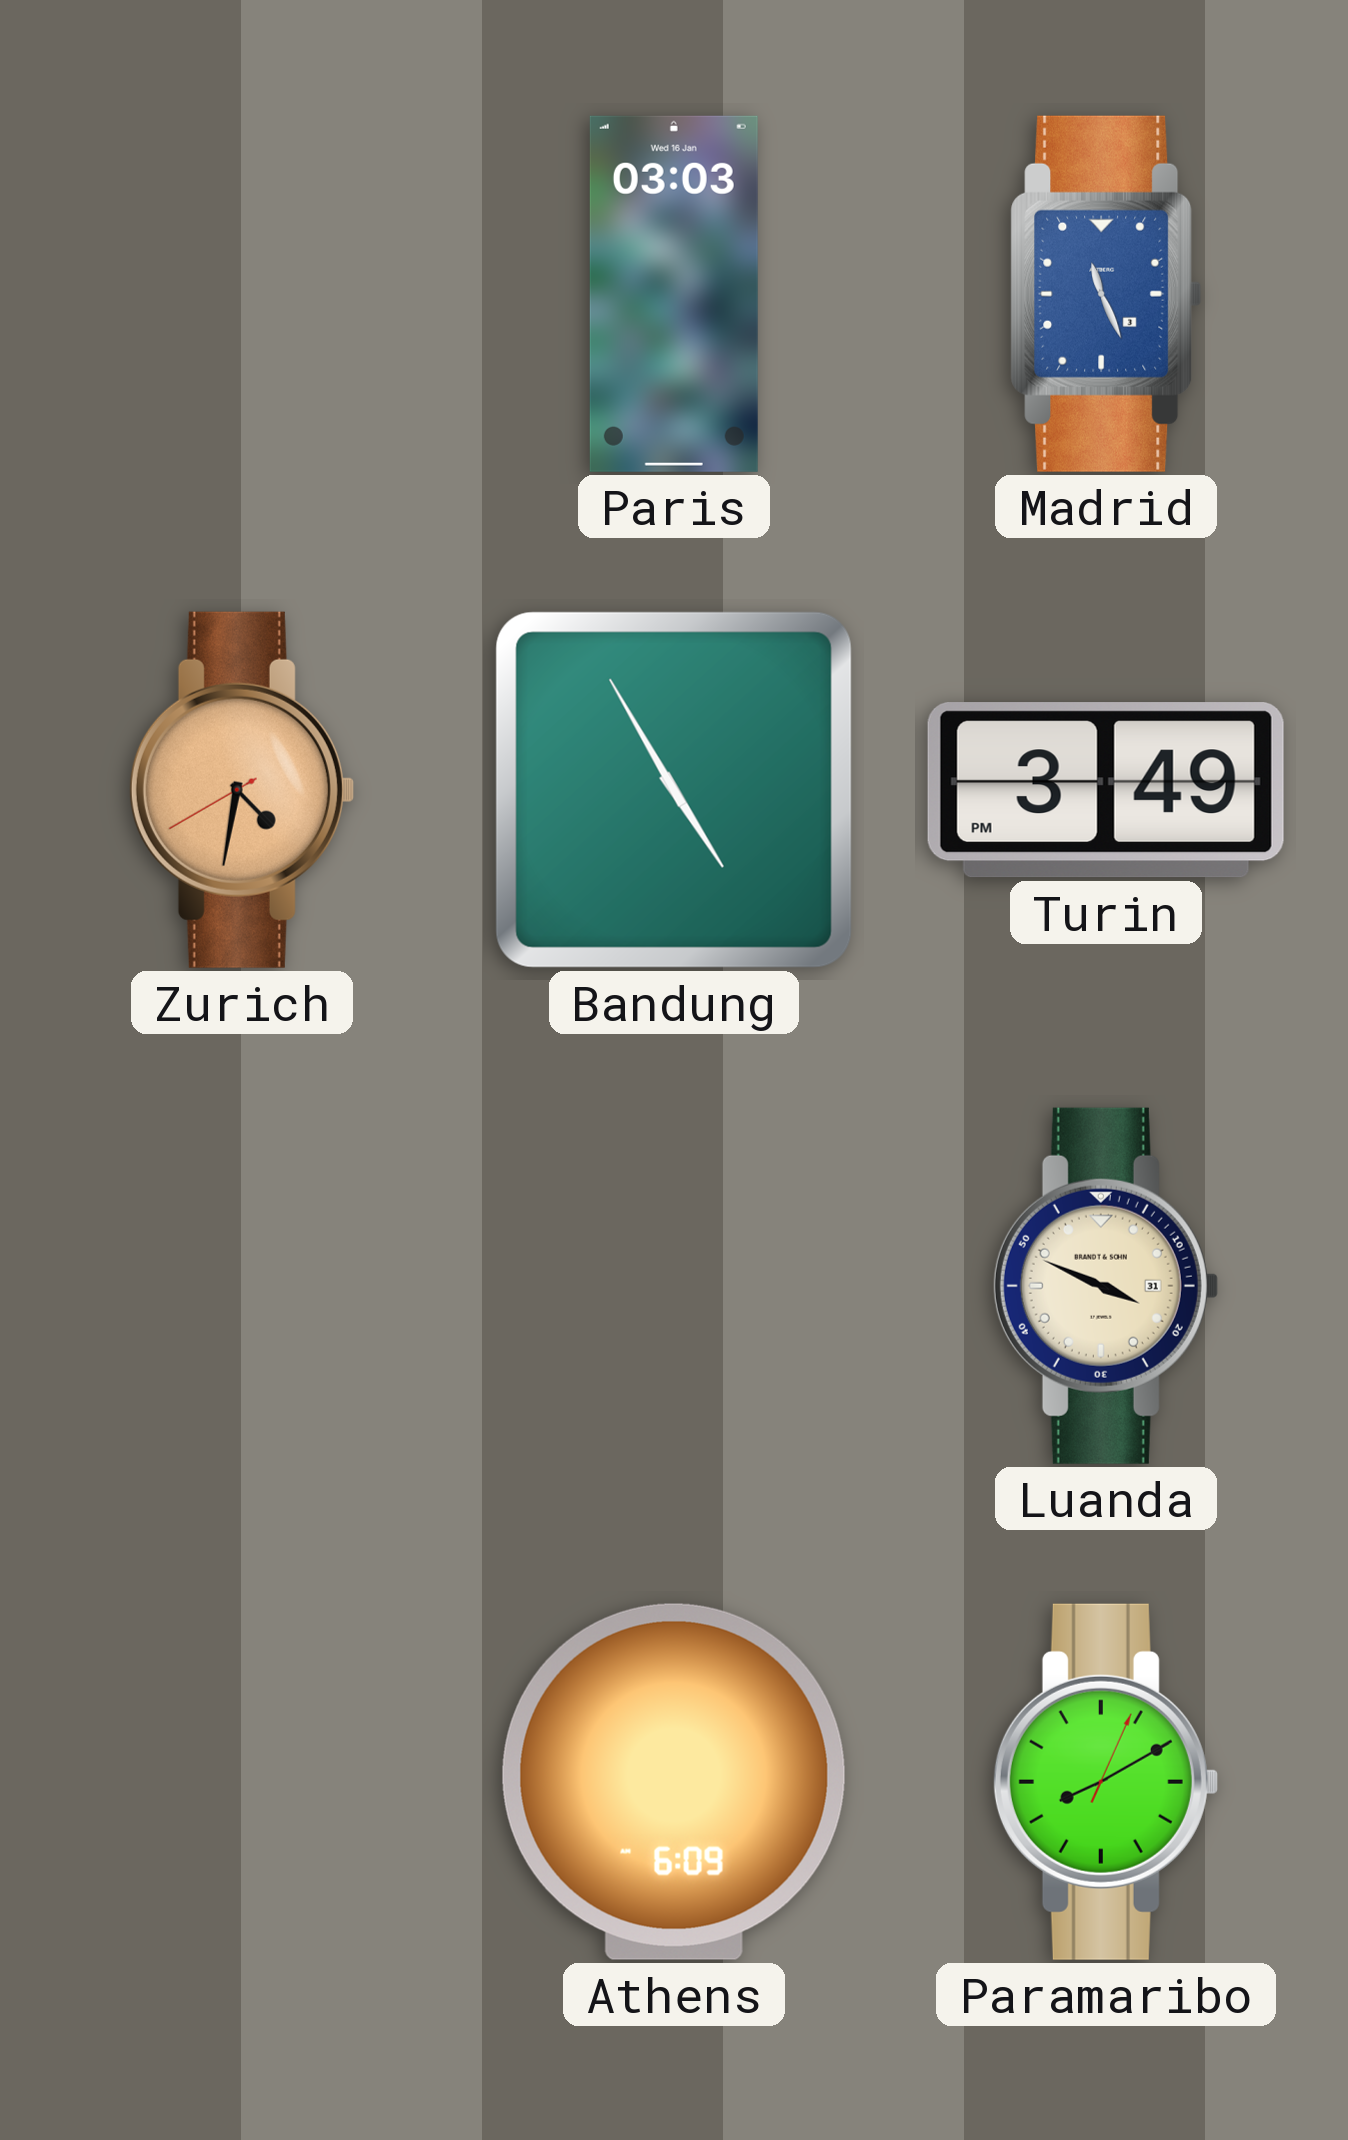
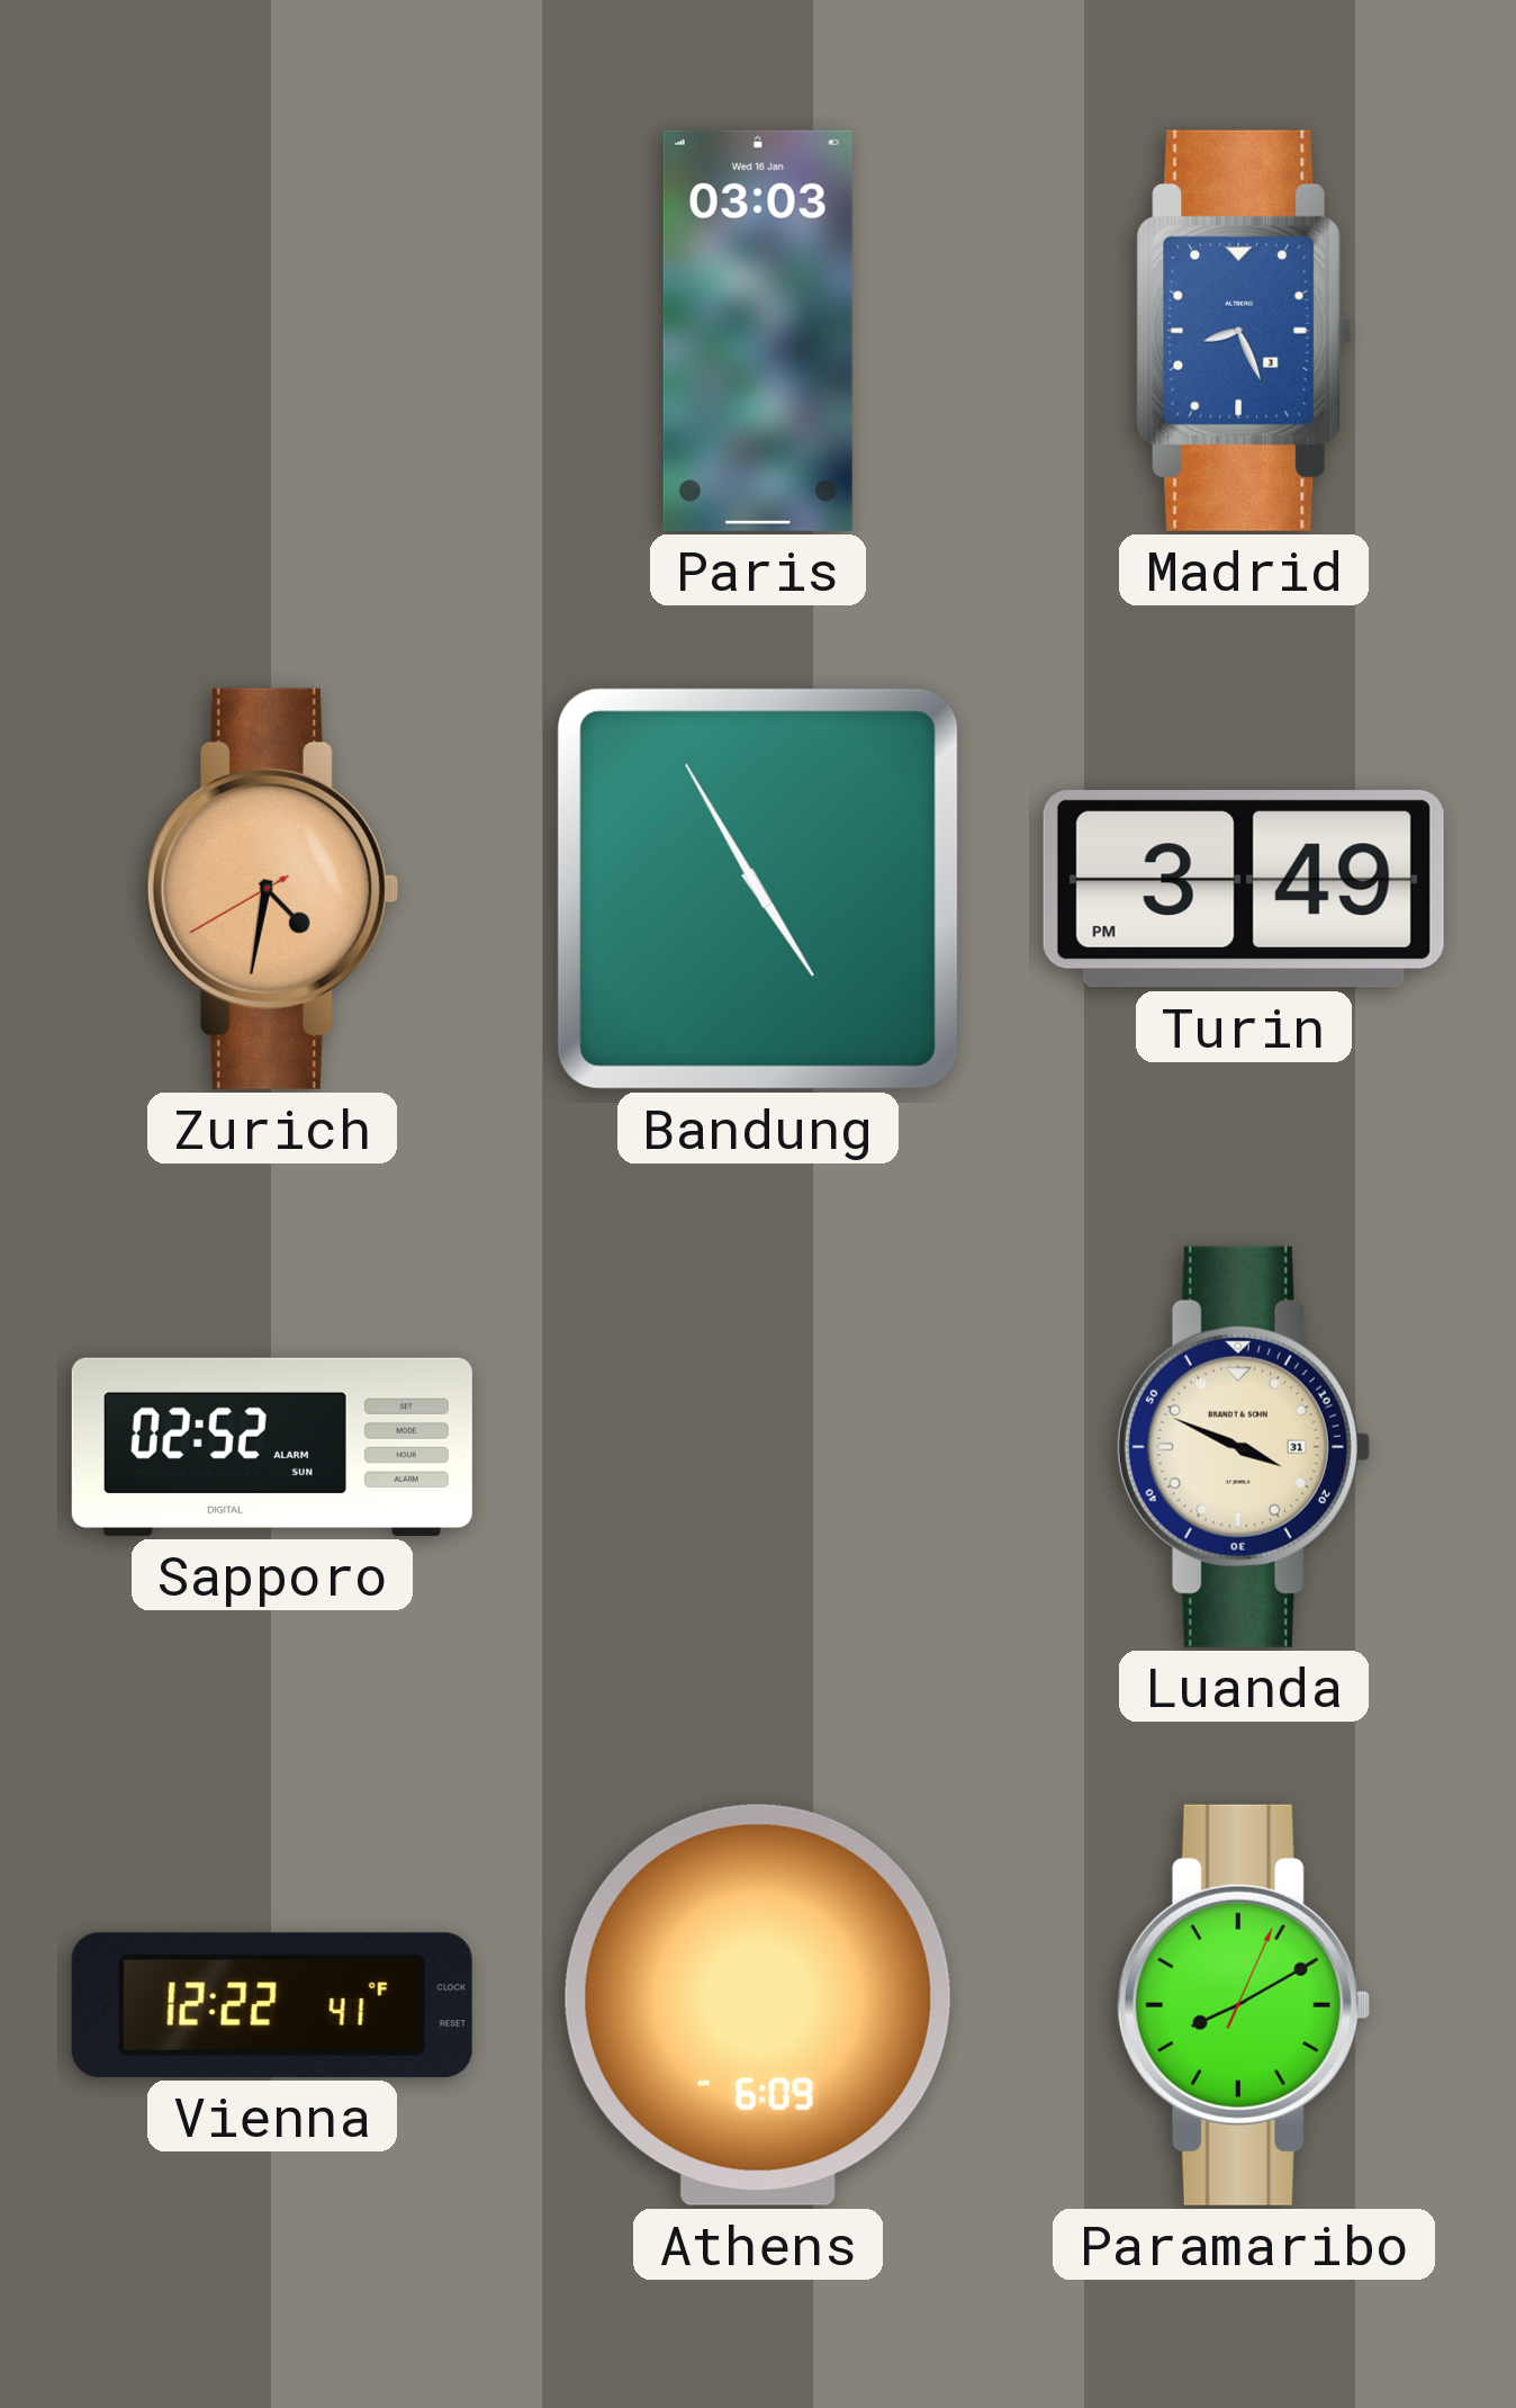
Madrid: 11:26 -> 8:26
Sapporo: none -> 02:52
Vienna: none -> 12:22
